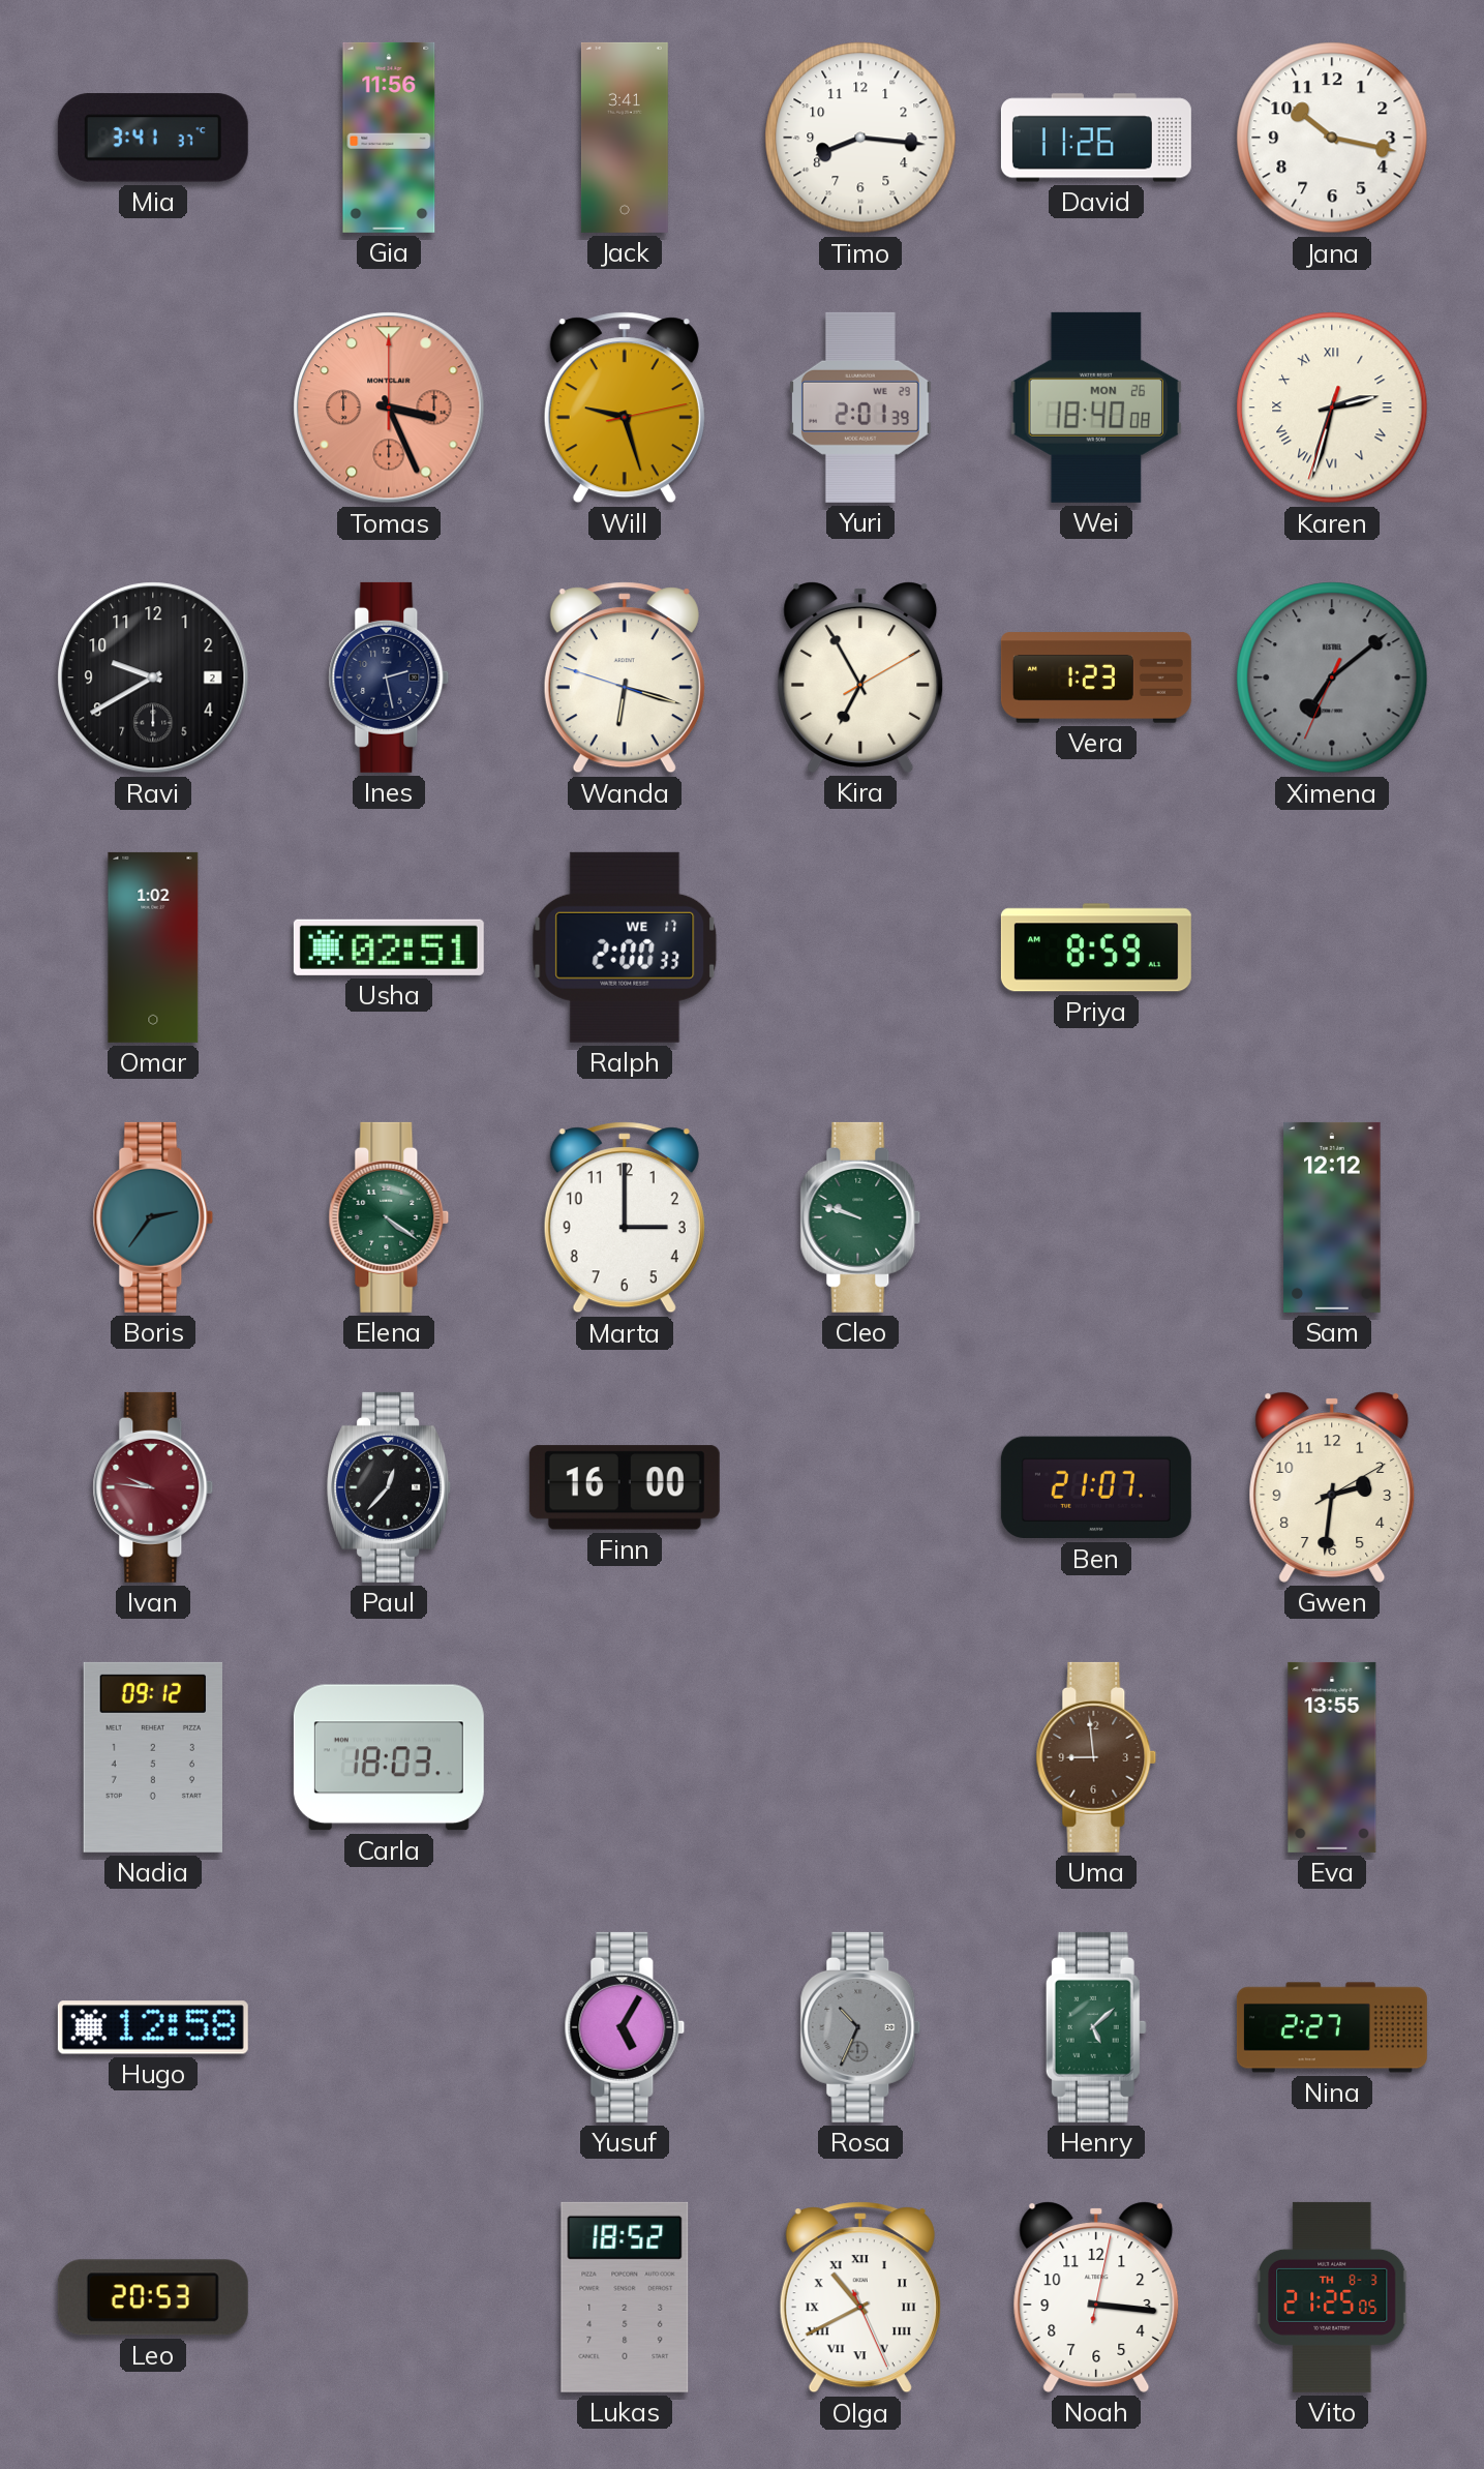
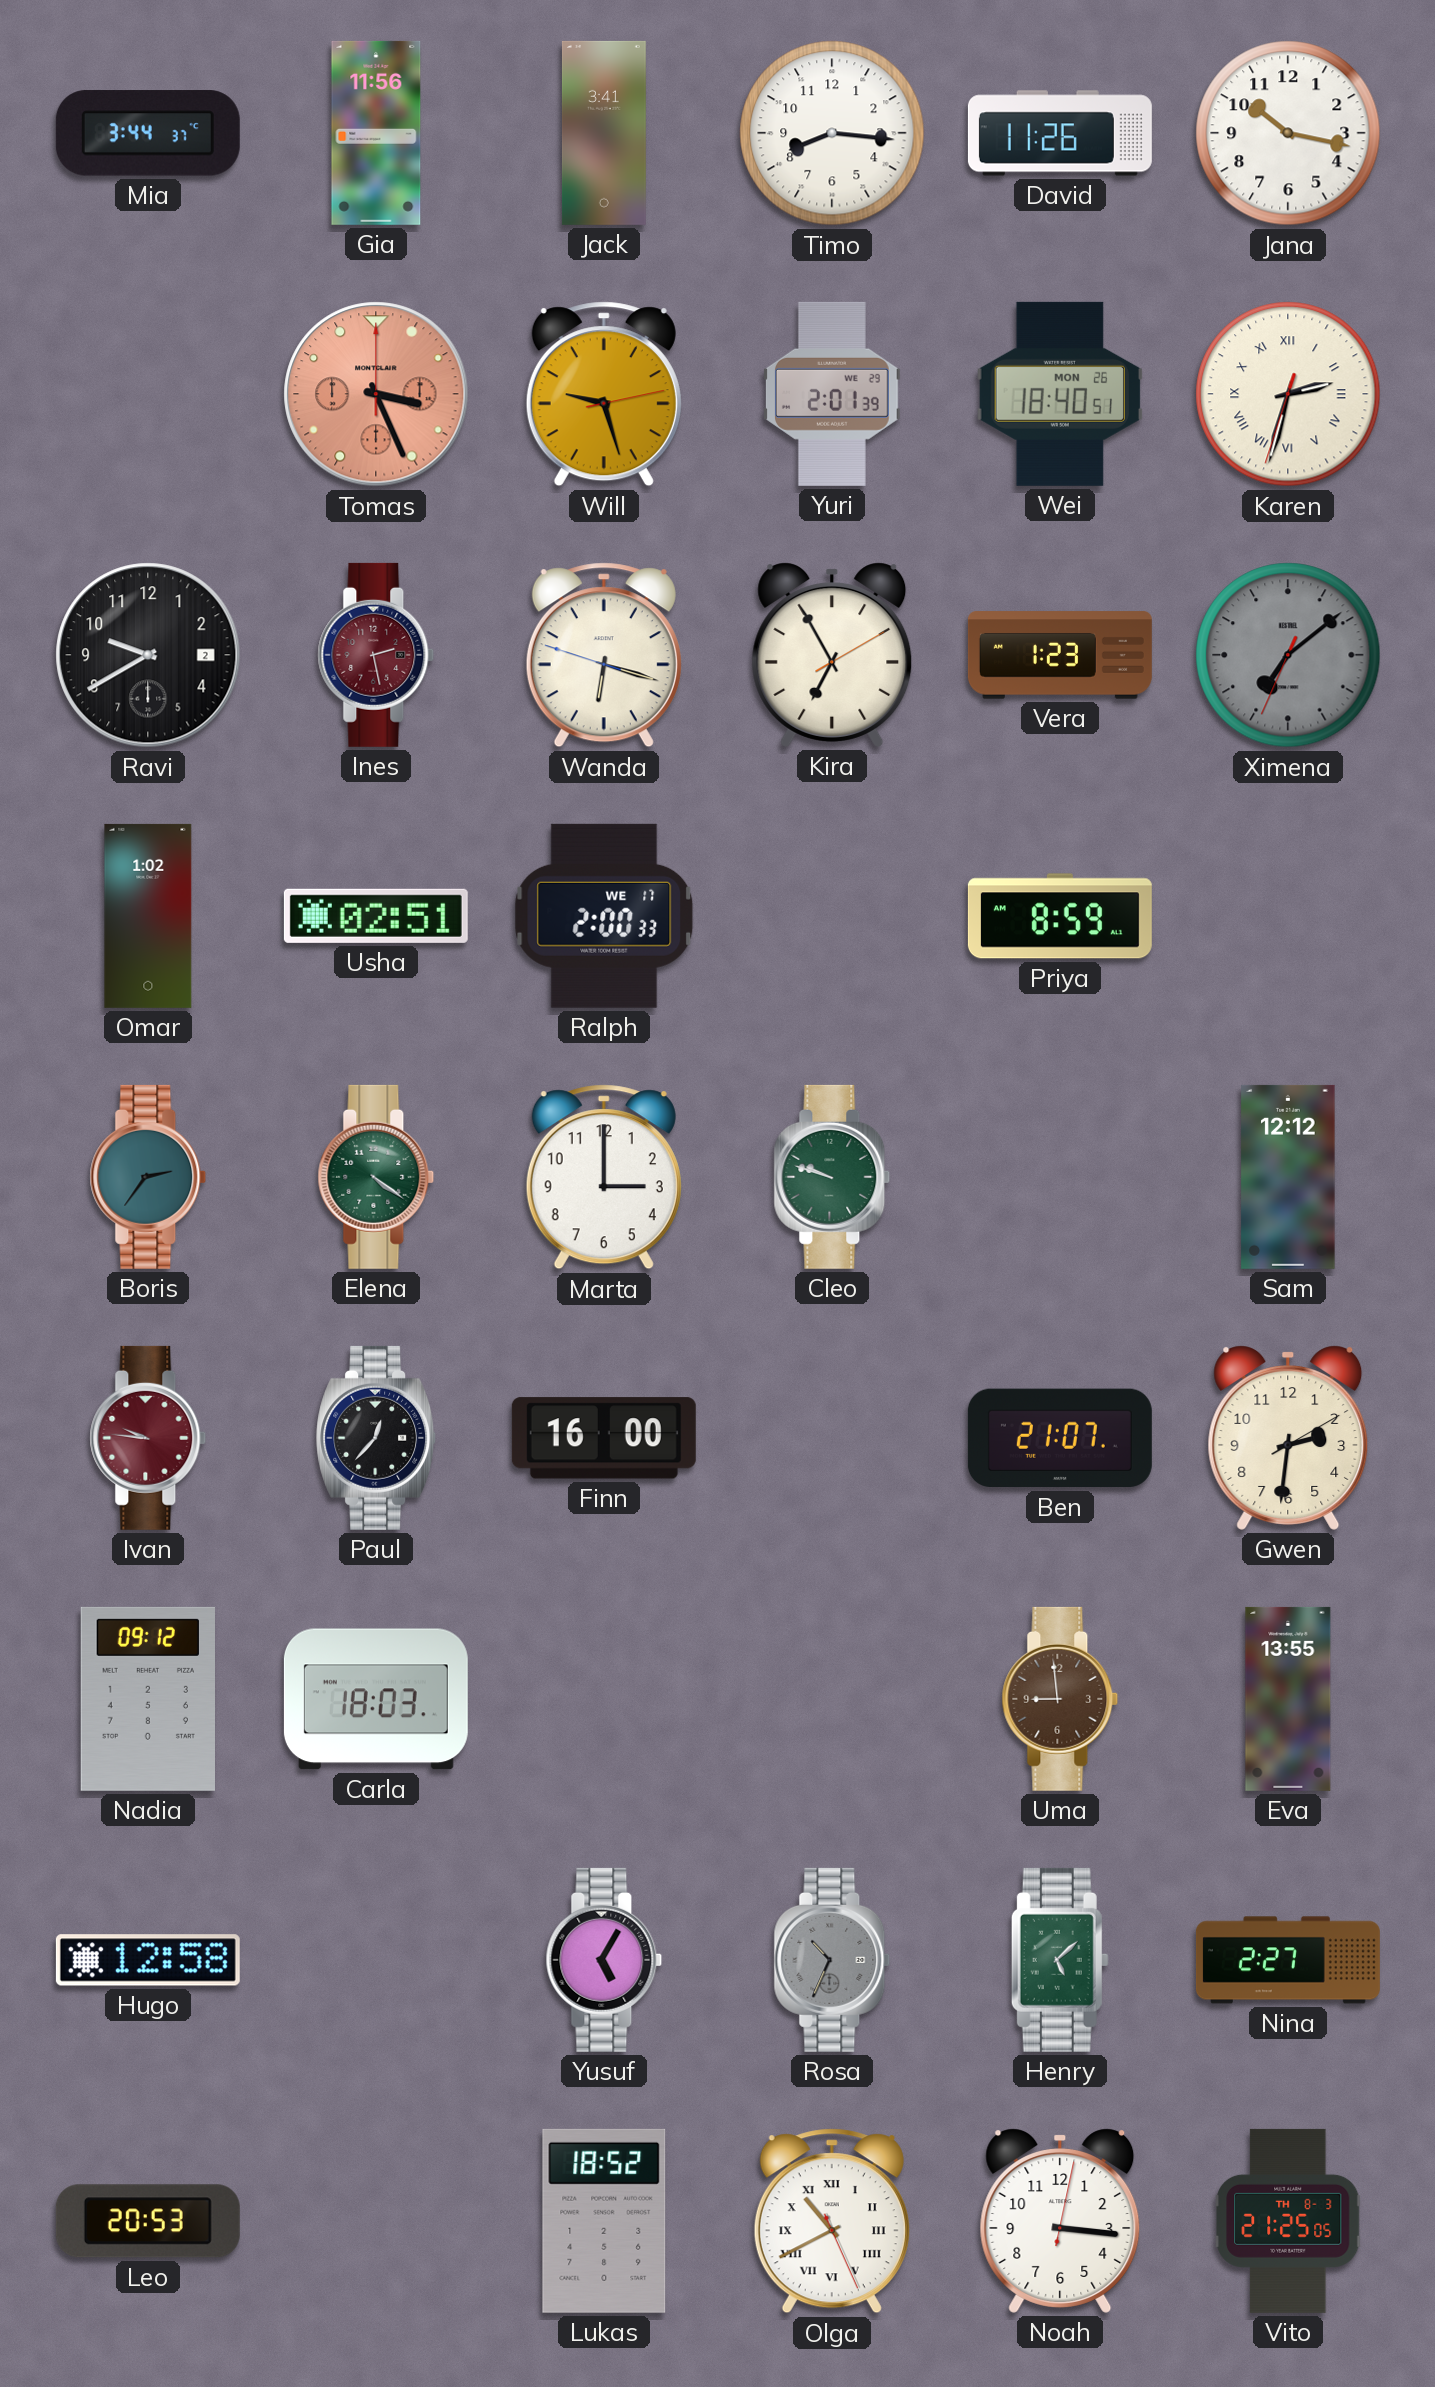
Mia: 3:41 -> 3:44
Wei: 18:40:08 -> 18:40:51
Ines dial: navy -> burgundy
